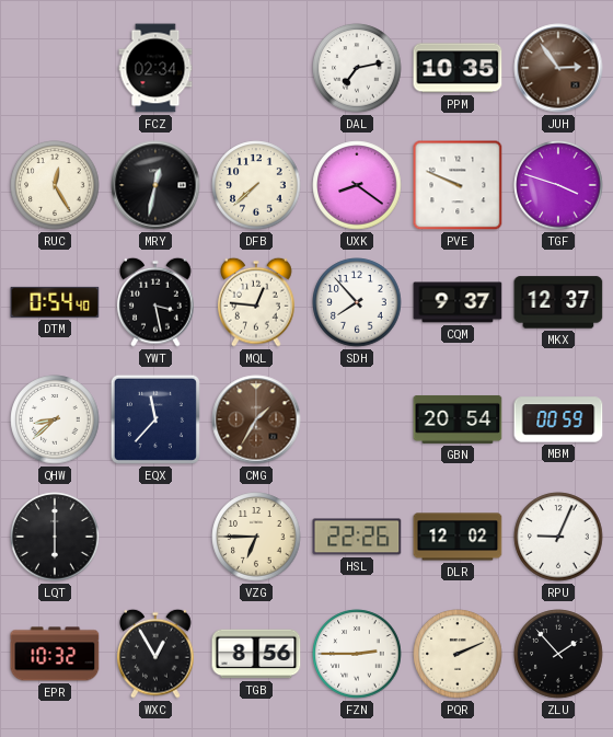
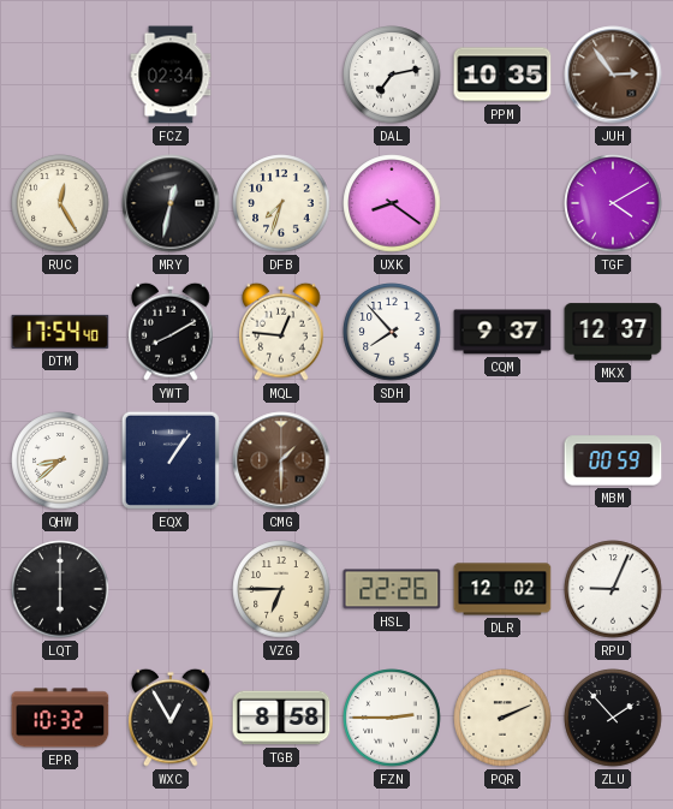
DFB: 7:38 -> 7:33
PVE: 9:49 -> none
TGF: 3:48 -> 4:10
DTM: 0:54 -> 17:54
YWT: 3:28 -> 8:10
EQX: 11:37 -> 1:06
CMG: 1:35 -> 1:30
GBN: 20:54 -> none
TGB: 8:56 -> 8:58
